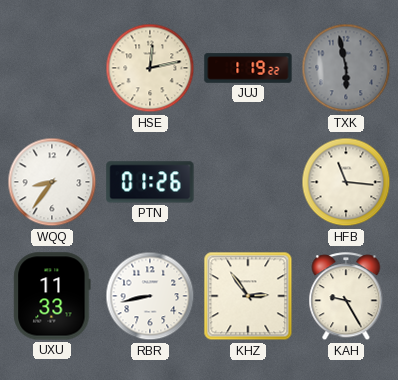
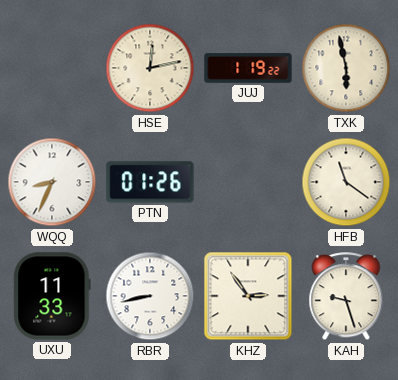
TXK dial: grey -> cream
WQQ: 8:36 -> 8:34
HFB: 11:16 -> 11:21
KAH: 9:25 -> 9:27
